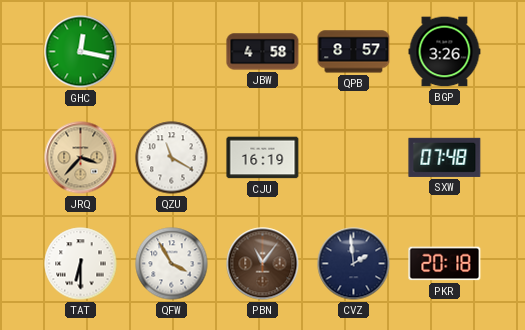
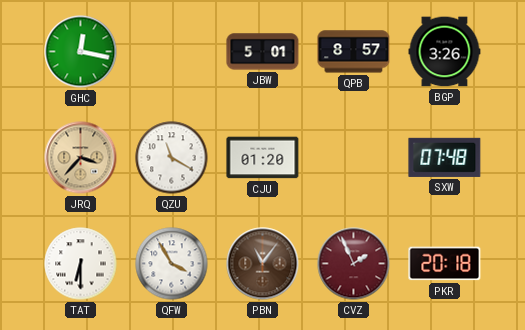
JBW: 4:58 -> 5:01
CJU: 16:19 -> 01:20
CVZ: 1:59 -> 1:56
CVZ dial: navy -> burgundy
